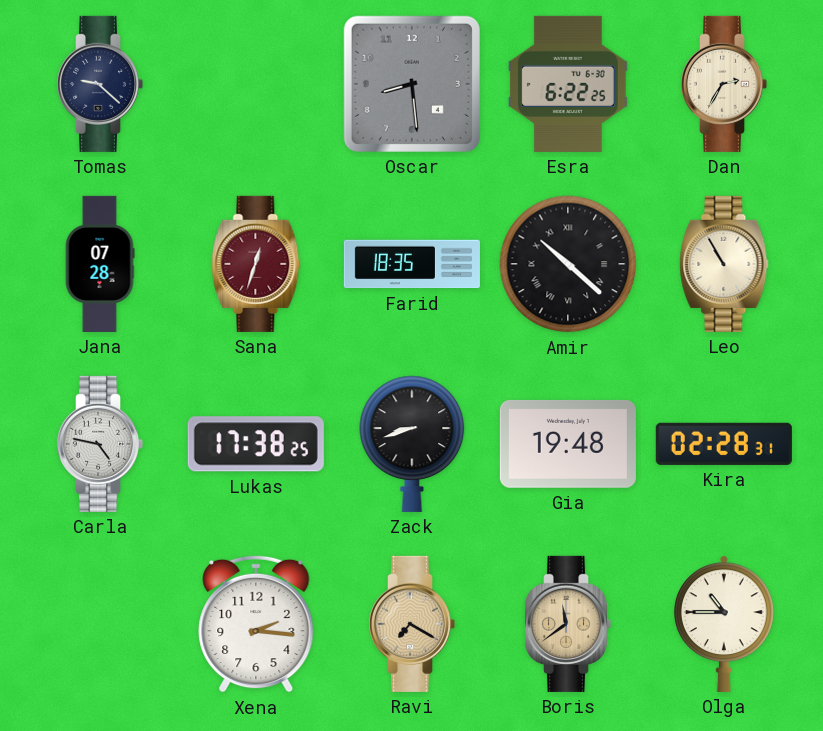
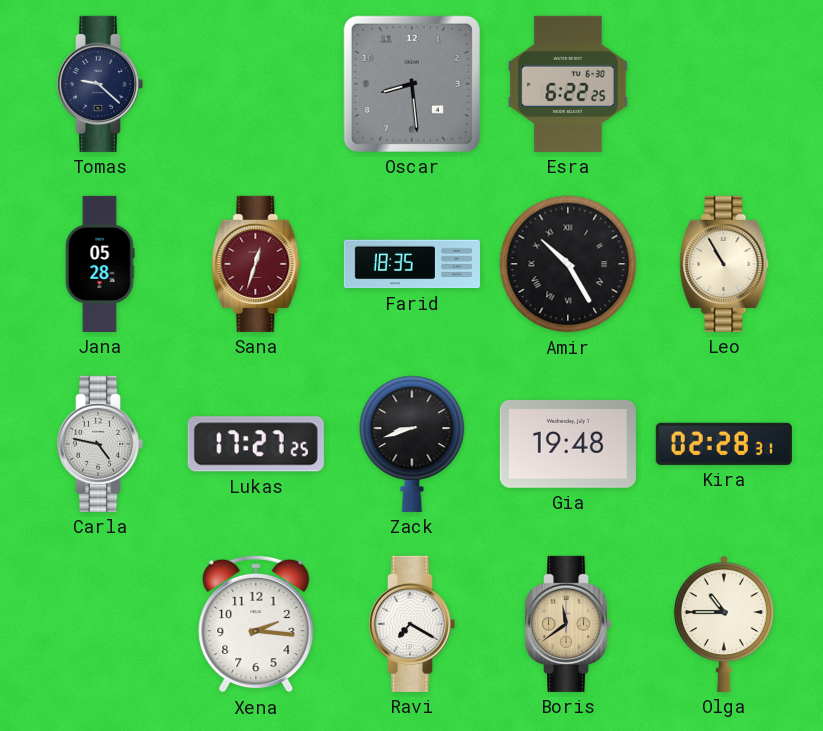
Dan: 2:35 -> none
Jana: 07:28 -> 05:28
Amir: 10:22 -> 10:25
Lukas: 17:38 -> 17:27
Ravi dial: champagne -> white
